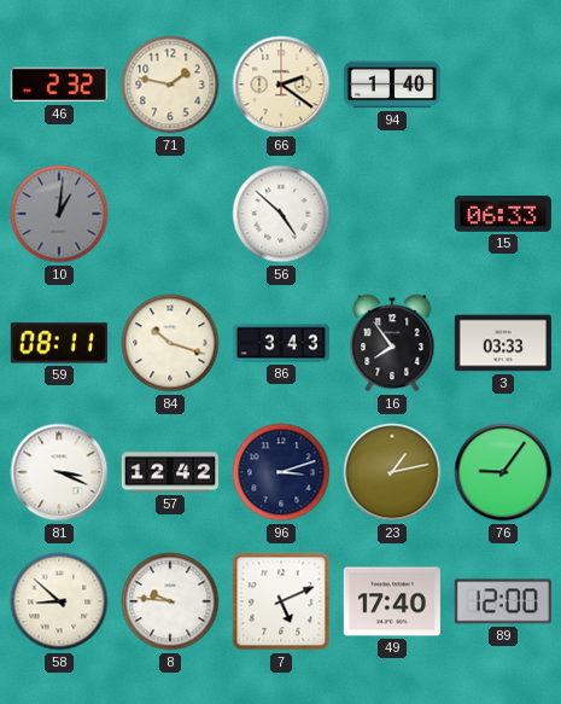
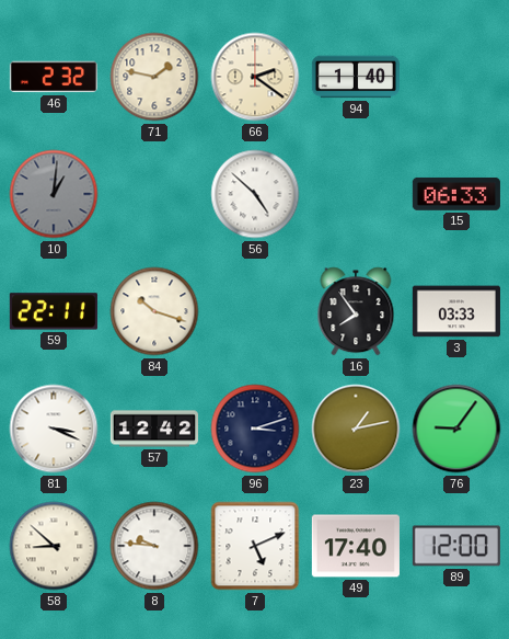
59: 08:11 -> 22:11
86: 3:43 -> none
